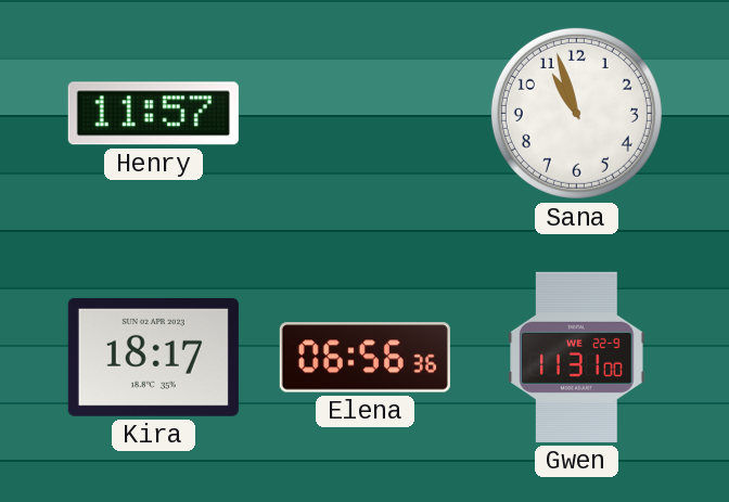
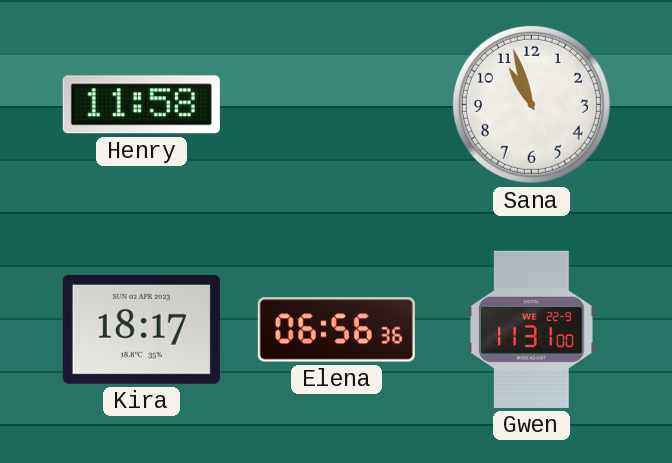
Henry: 11:57 -> 11:58
